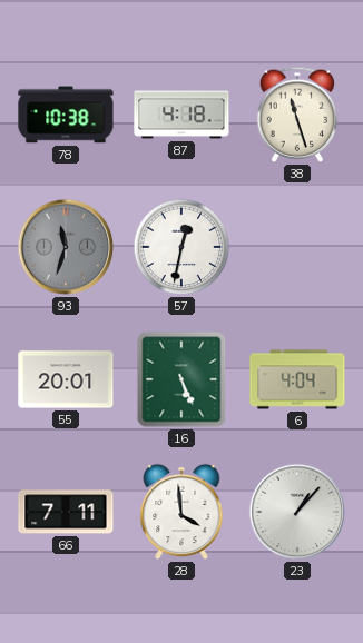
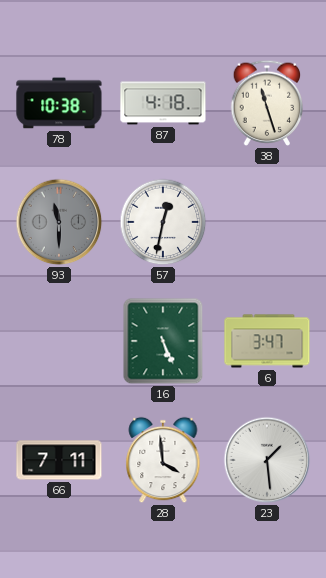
93: 11:33 -> 11:30
55: 20:01 -> none
6: 4:04 -> 3:47
23: 1:07 -> 1:29
